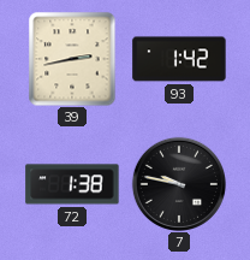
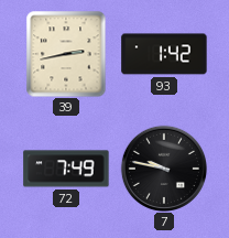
72: 1:38 -> 7:49
